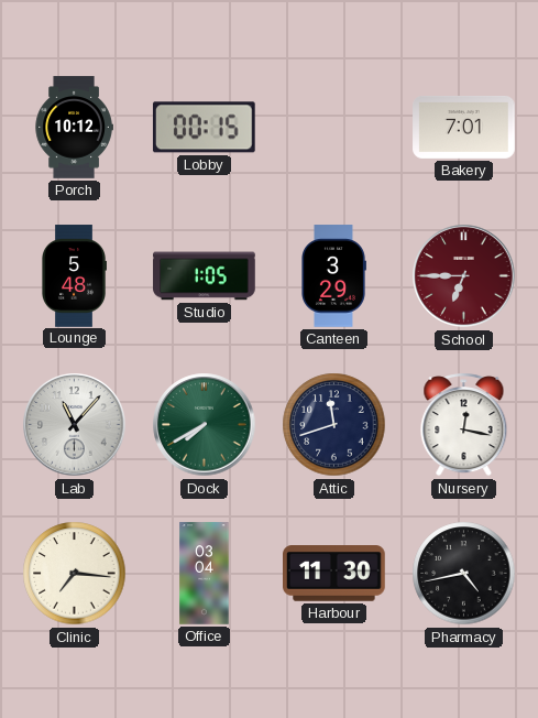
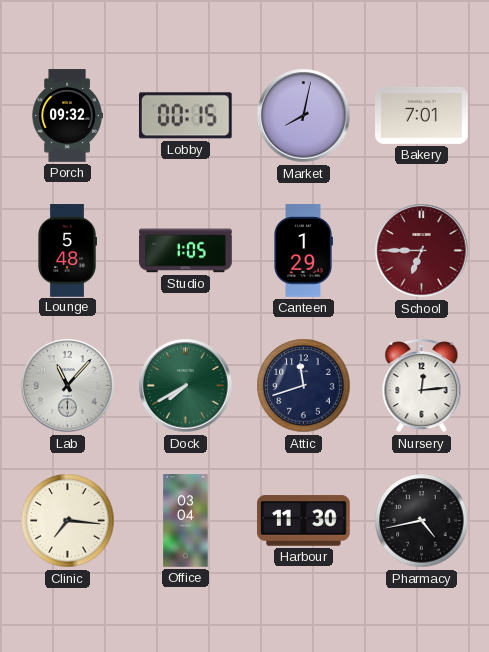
Porch: 10:12 -> 09:32
Market: none -> 8:02
Canteen: 3:29 -> 1:29
Nursery: 12:17 -> 12:14
